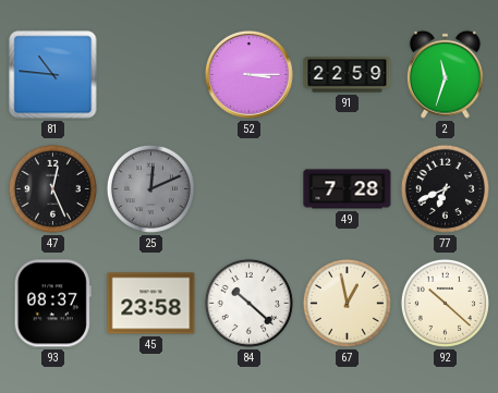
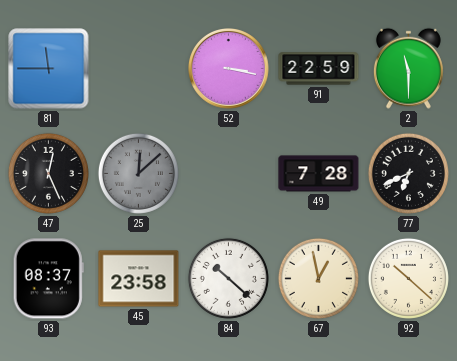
81: 10:46 -> 11:45
52: 3:15 -> 3:17
2: 11:33 -> 11:30
25: 12:11 -> 12:08
